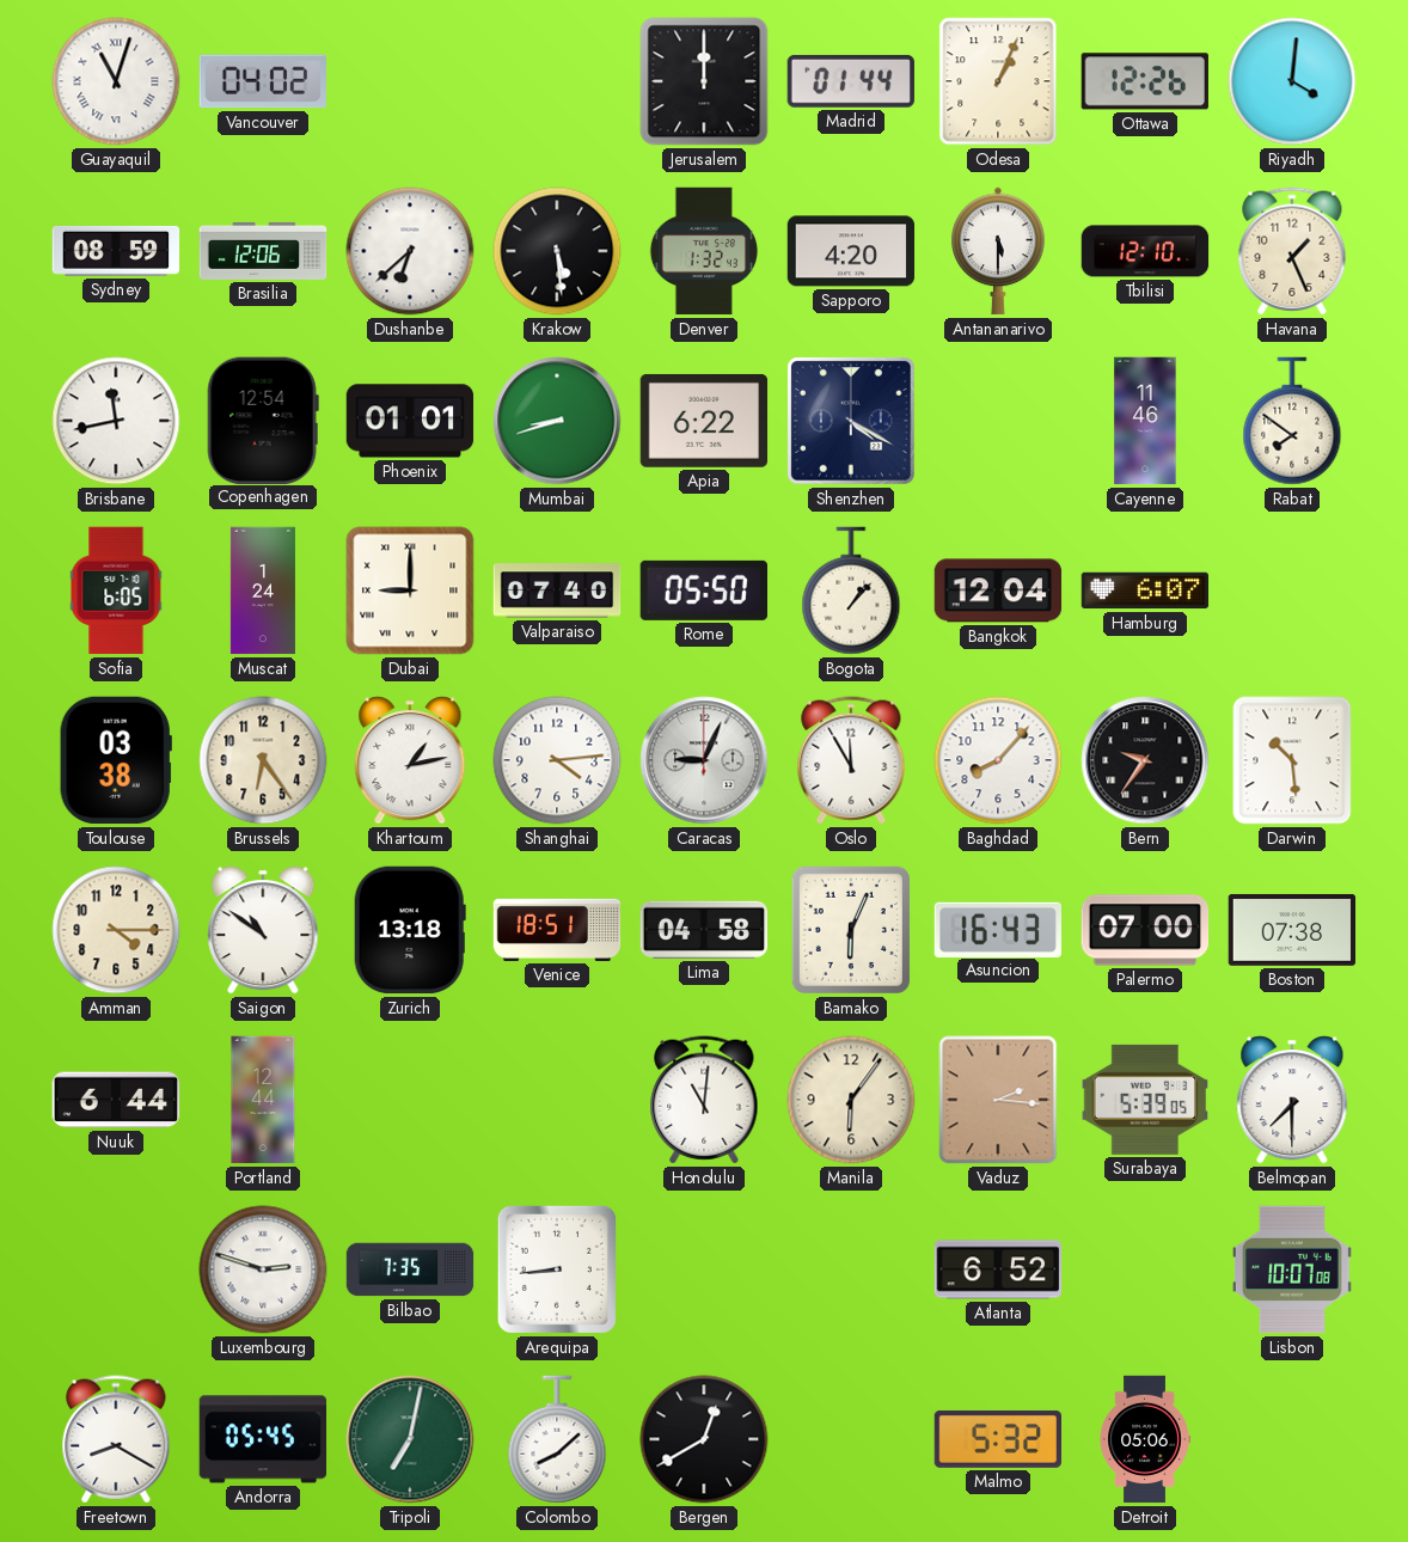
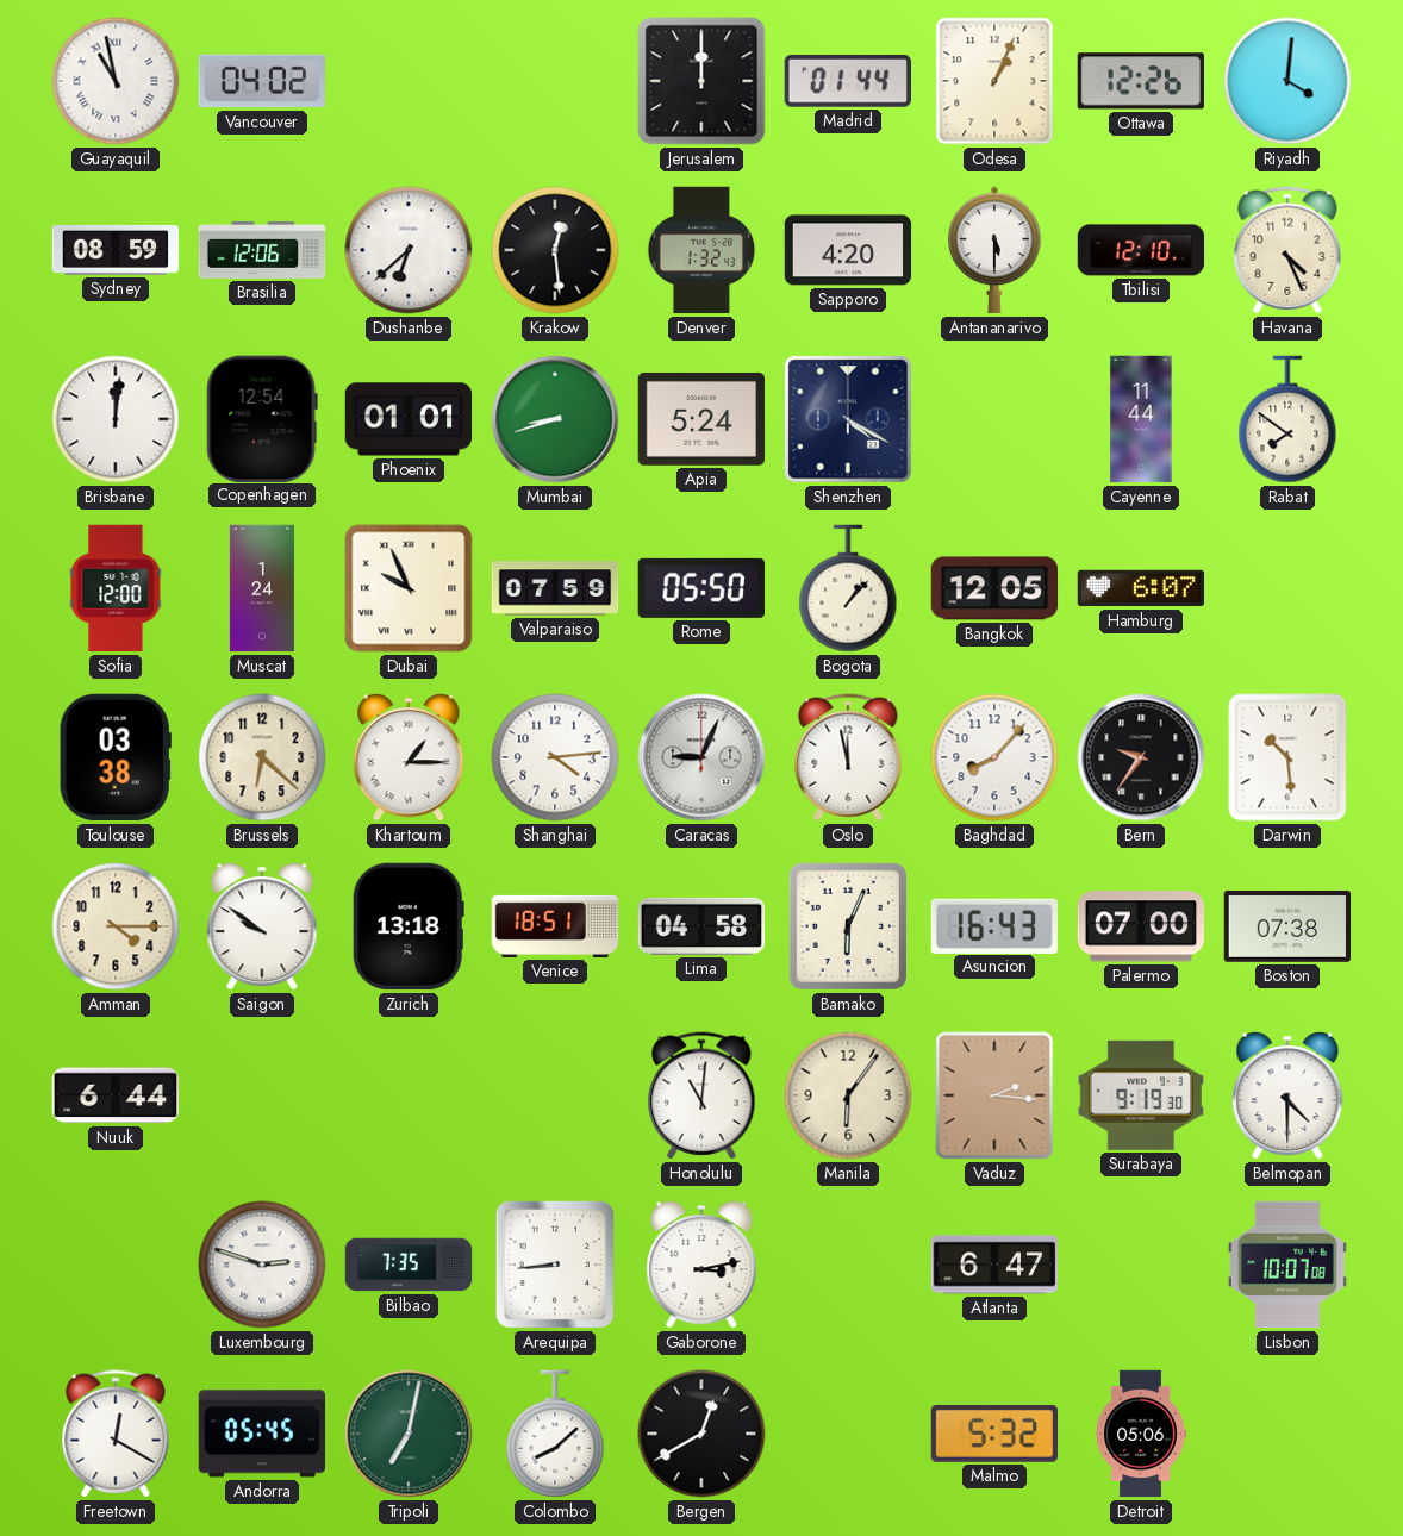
Guayaquil: 11:03 -> 10:58
Krakow: 5:29 -> 12:29
Havana: 1:26 -> 4:26
Brisbane: 11:43 -> 12:01
Apia: 6:22 -> 5:24
Cayenne: 11:46 -> 11:44
Sofia: 6:05 -> 12:00
Dubai: 9:00 -> 9:56
Valparaiso: 07:40 -> 07:59
Bangkok: 12:04 -> 12:05
Brussels: 6:24 -> 6:22
Khartoum: 1:13 -> 1:15
Oslo: 11:55 -> 11:58
Saigon: 10:51 -> 9:51
Portland: 12:44 -> none
Surabaya: 5:39 -> 9:19
Belmopan: 7:30 -> 4:30
Gaborone: none -> 3:13
Atlanta: 6:52 -> 6:47
Freetown: 8:20 -> 12:20
